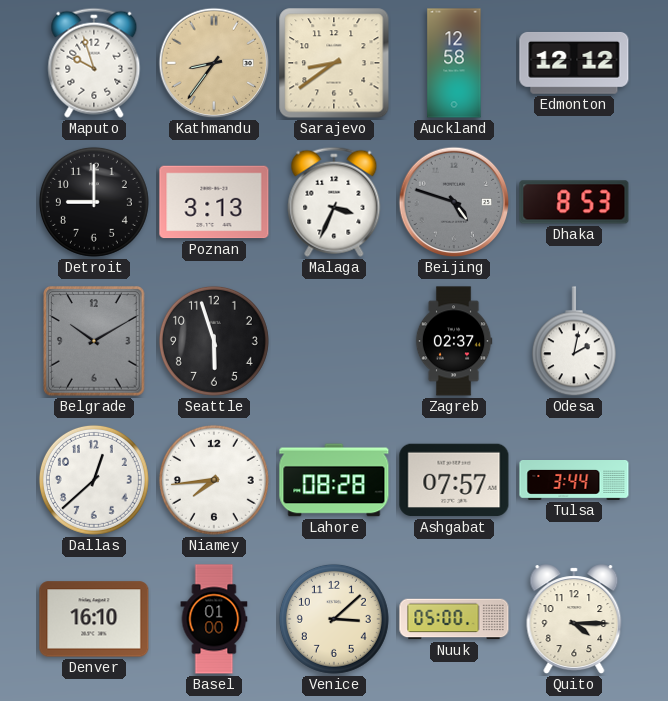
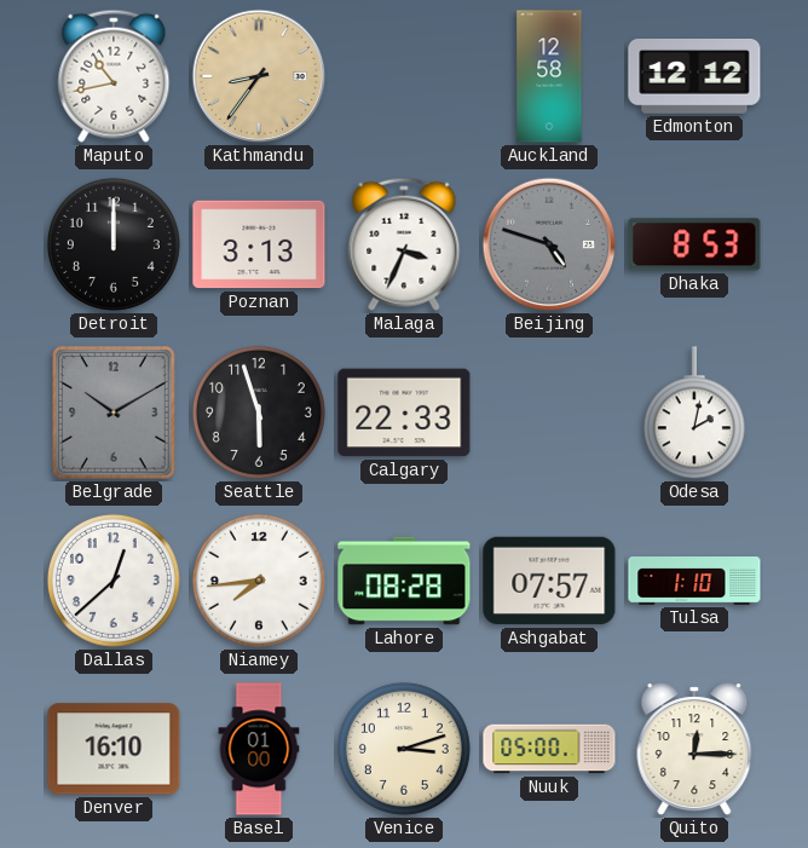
Maputo: 9:57 -> 10:43
Sarajevo: 8:39 -> none
Detroit: 9:00 -> 12:00
Calgary: none -> 22:33
Zagreb: 02:37 -> none
Tulsa: 3:44 -> 1:10
Venice: 3:08 -> 3:12
Quito: 4:15 -> 12:15
